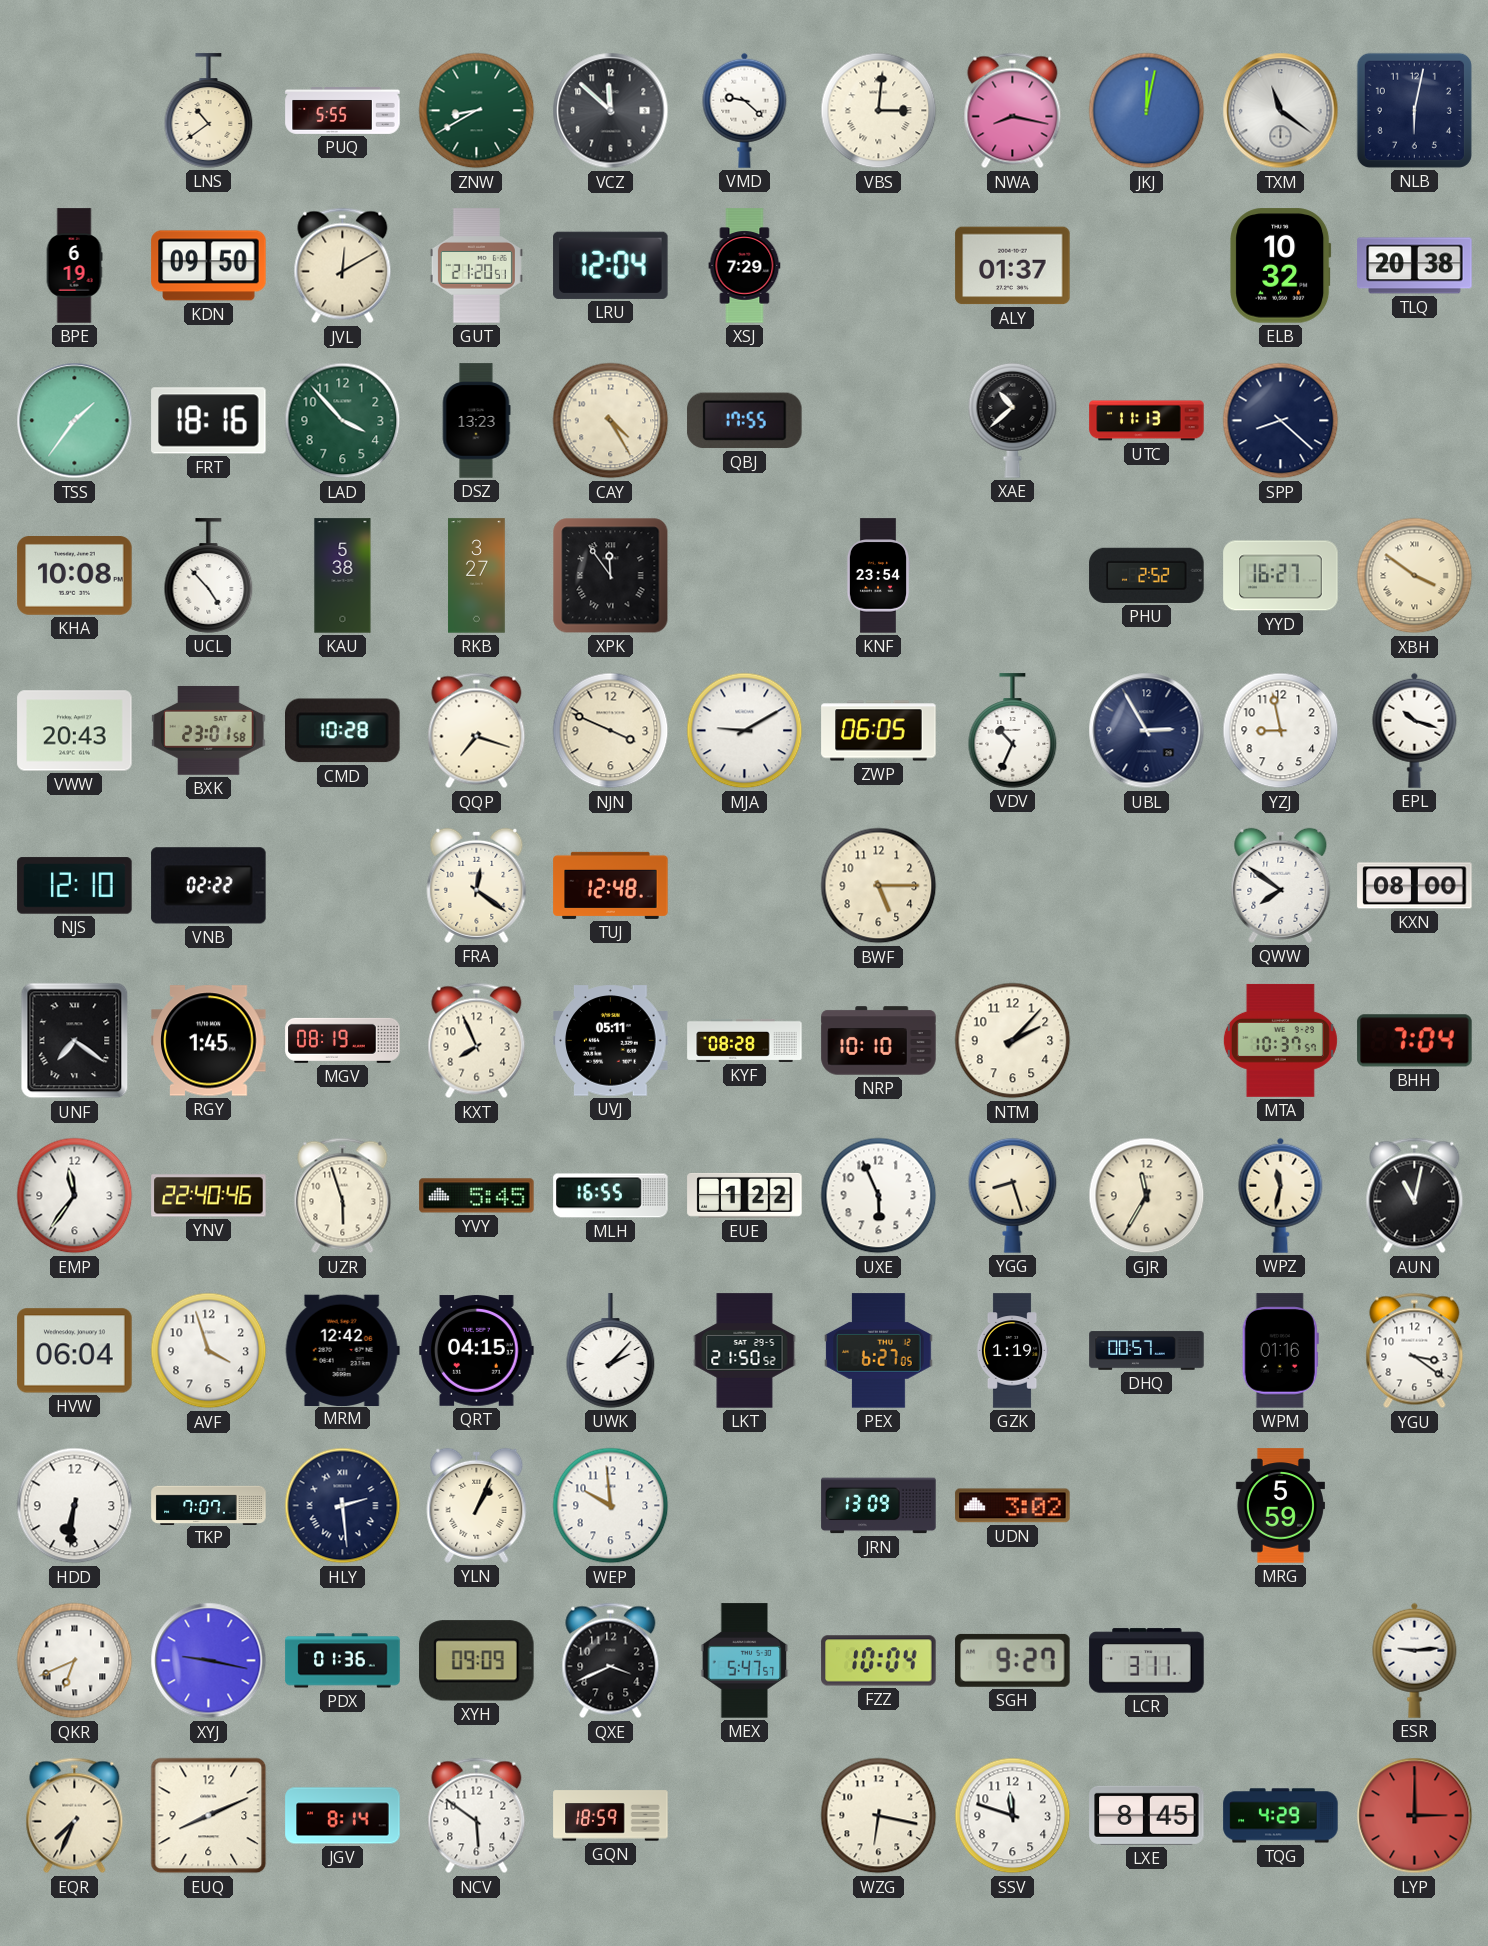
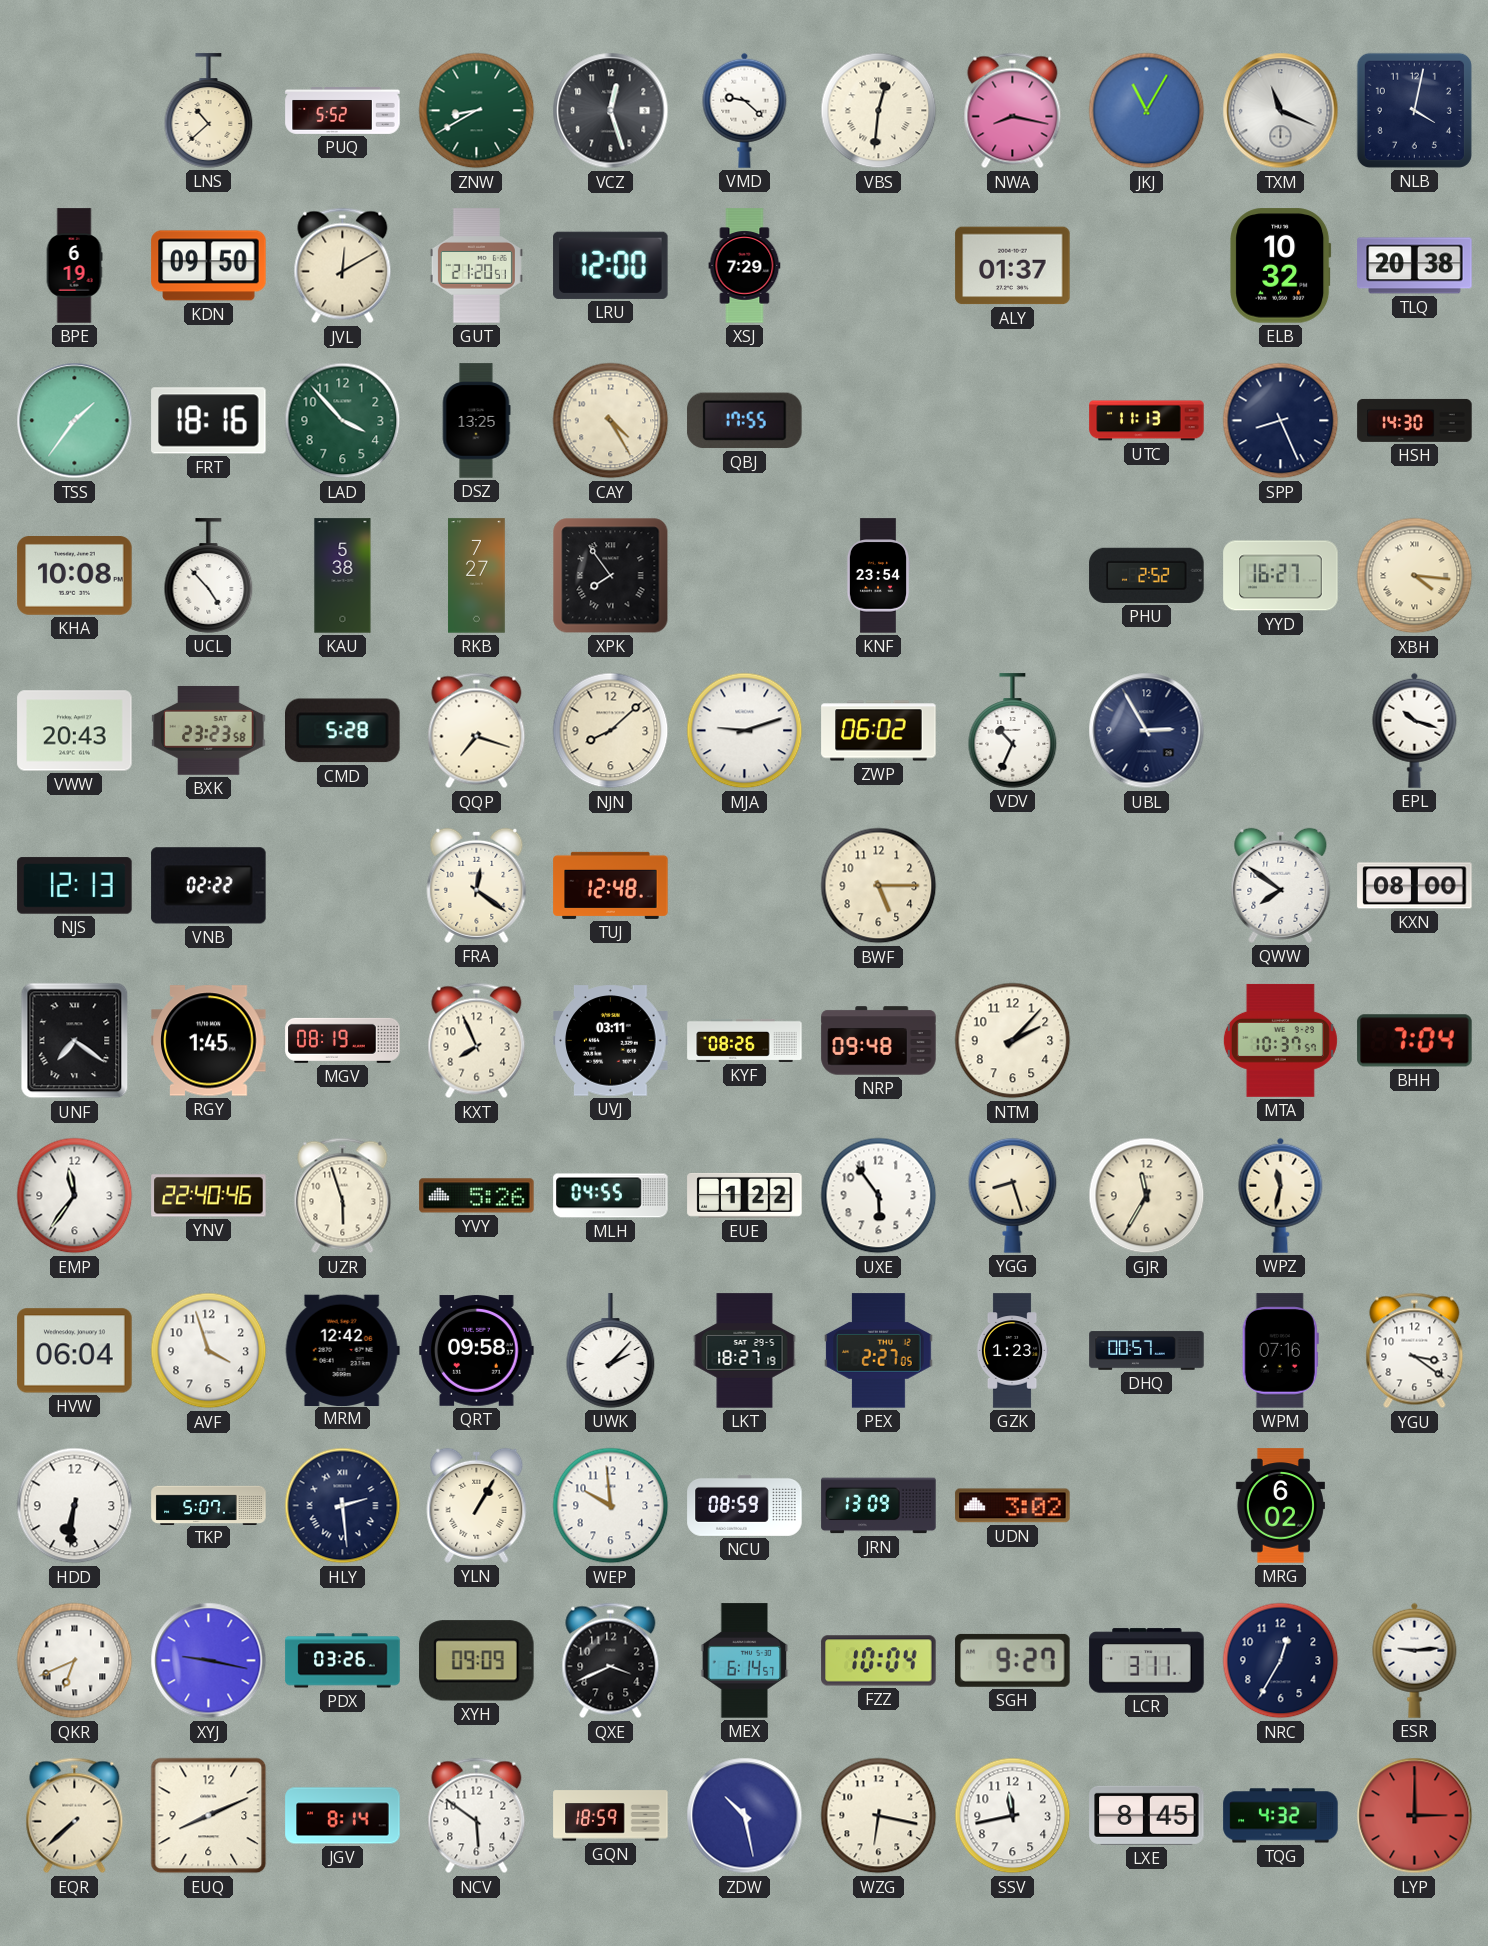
LNS: 10:39 -> 10:38
PUQ: 5:55 -> 5:52
VCZ: 11:52 -> 12:27
VBS: 3:01 -> 12:31
JKJ: 12:02 -> 11:05
TXM: 11:21 -> 11:19
NLB: 6:02 -> 4:02
LRU: 12:04 -> 12:00
DSZ: 13:23 -> 13:25
XAE: 10:38 -> none
SPP: 8:22 -> 8:26
HSH: none -> 14:30
RKB: 3:27 -> 7:27
XPK: 11:54 -> 7:54
XBH: 3:51 -> 4:16
BXK: 23:01 -> 23:23
CMD: 10:28 -> 5:28
NJN: 3:49 -> 8:08
MJA: 9:10 -> 9:12
ZWP: 06:05 -> 06:02
YZJ: 8:58 -> none
NJS: 12:10 -> 12:13
UVJ: 05:11 -> 03:11
KYF: 08:28 -> 08:26
NRP: 10:10 -> 09:48
YVY: 5:45 -> 5:26
MLH: 16:55 -> 04:55
UXE: 5:56 -> 5:54
AUN: 11:02 -> none
QRT: 04:15 -> 09:58
LKT: 21:50 -> 18:27
PEX: 6:27 -> 2:27
GZK: 1:19 -> 1:23
WPM: 01:16 -> 07:16
TKP: 7:07 -> 5:07
YLN: 1:04 -> 1:05
NCU: none -> 08:59
MRG: 5:59 -> 6:02
PDX: 01:36 -> 03:26
MEX: 5:47 -> 6:14
NRC: none -> 12:35
EQR: 7:34 -> 7:38
ZDW: none -> 10:28
SSV: 11:48 -> 11:43
TQG: 4:29 -> 4:32
